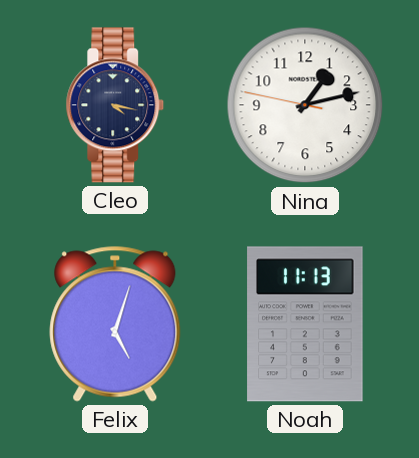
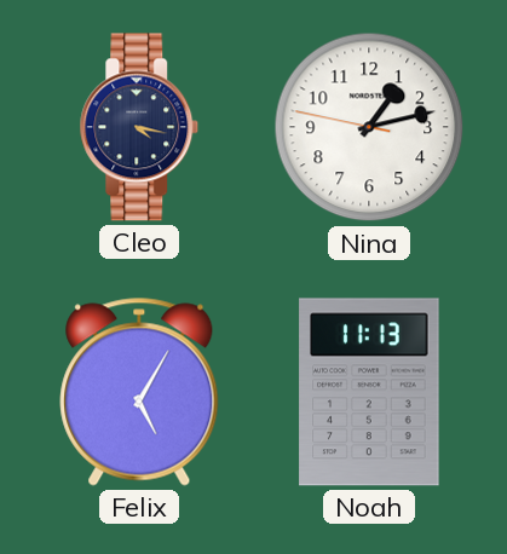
Felix: 5:03 -> 5:05
